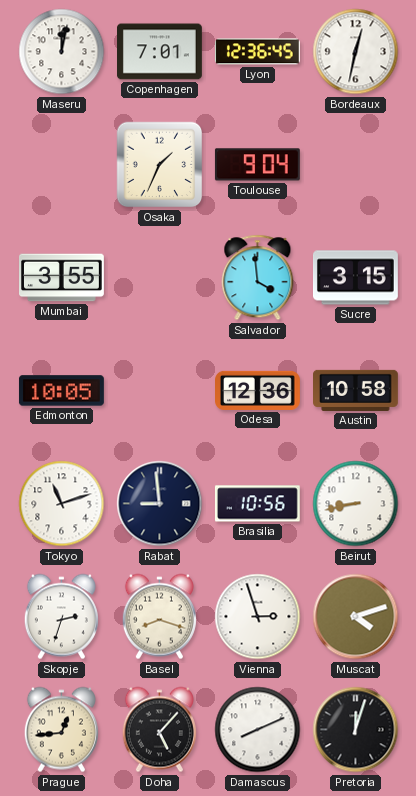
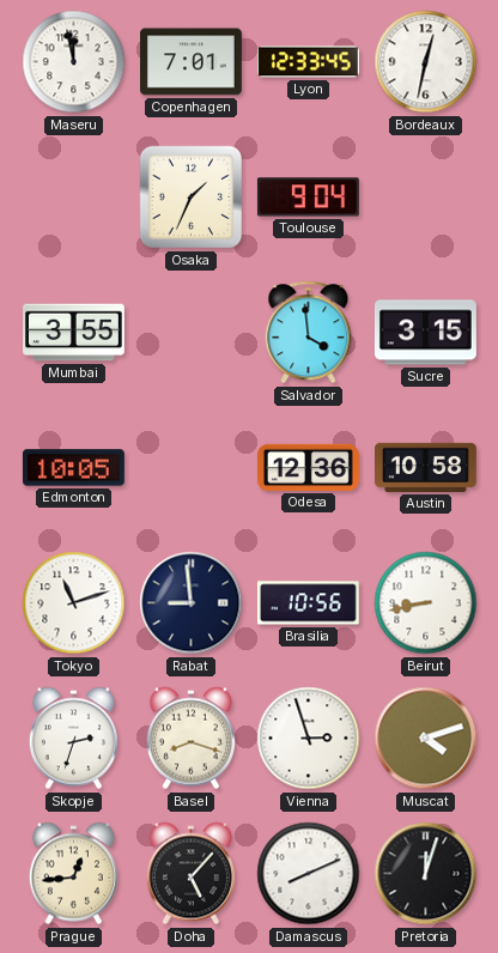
Maseru: 12:02 -> 11:58
Lyon: 12:36 -> 12:33
